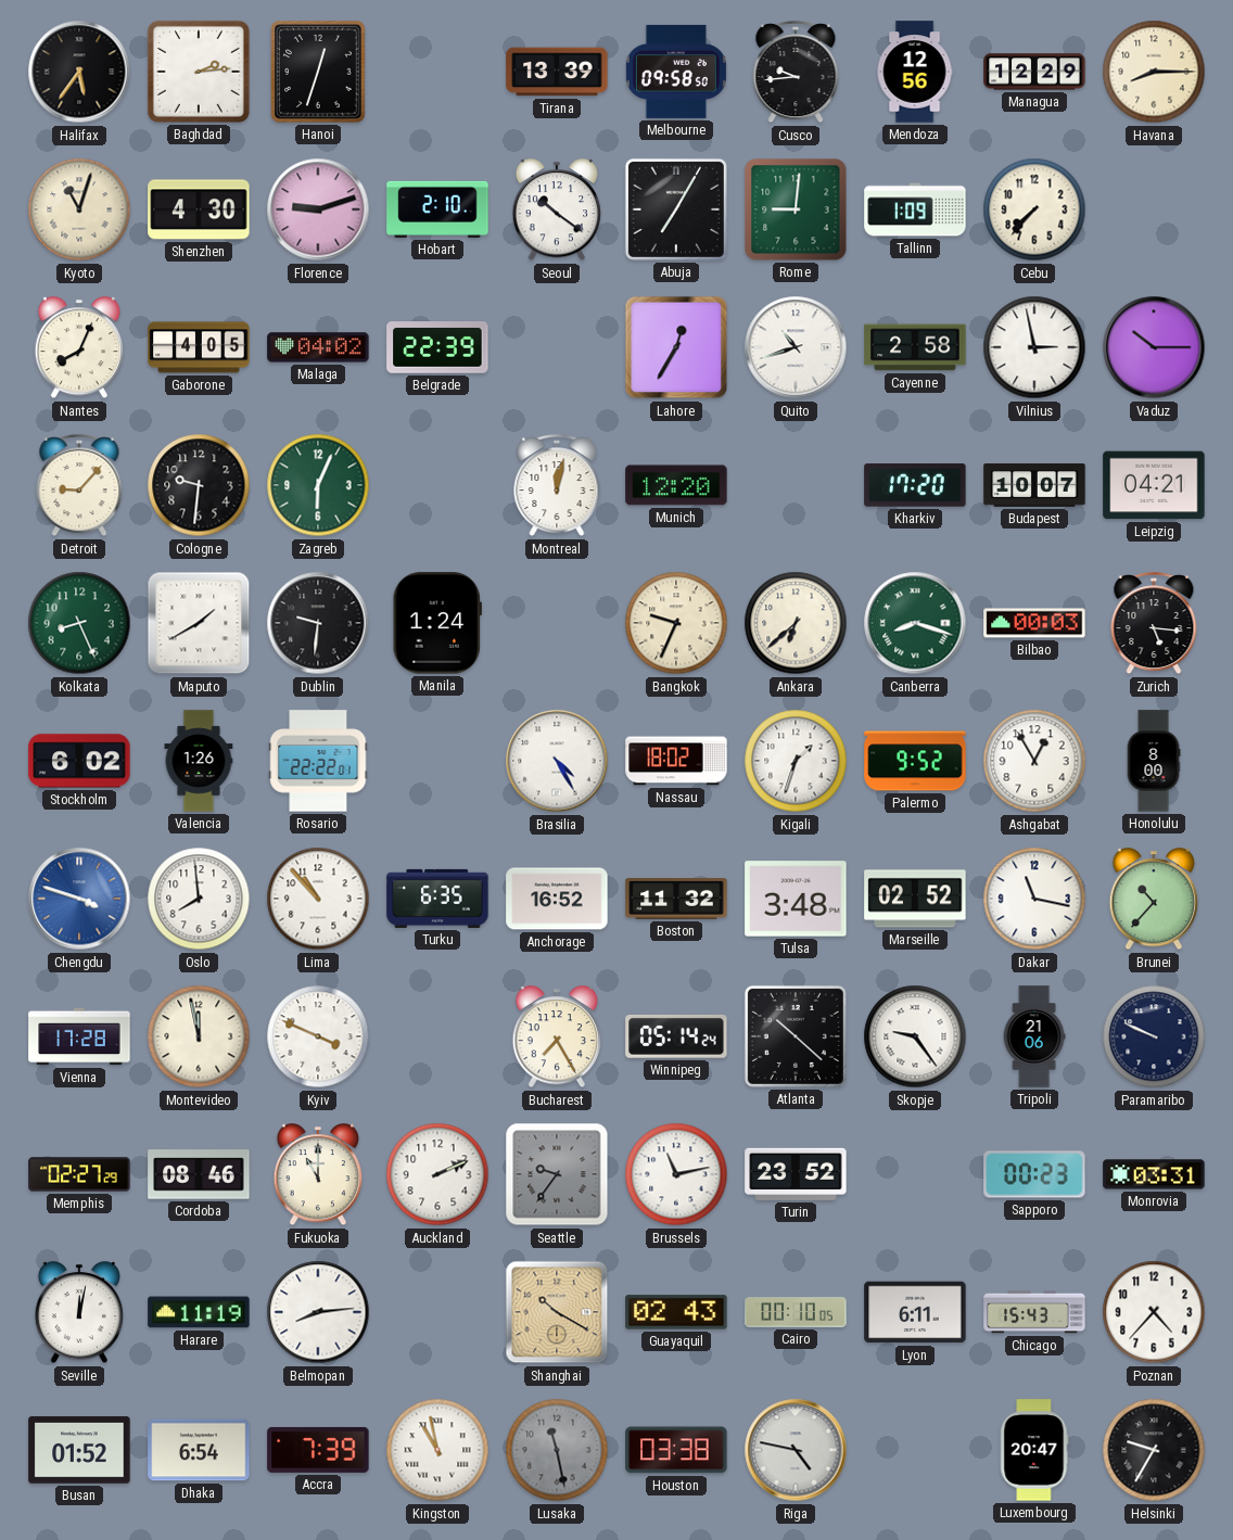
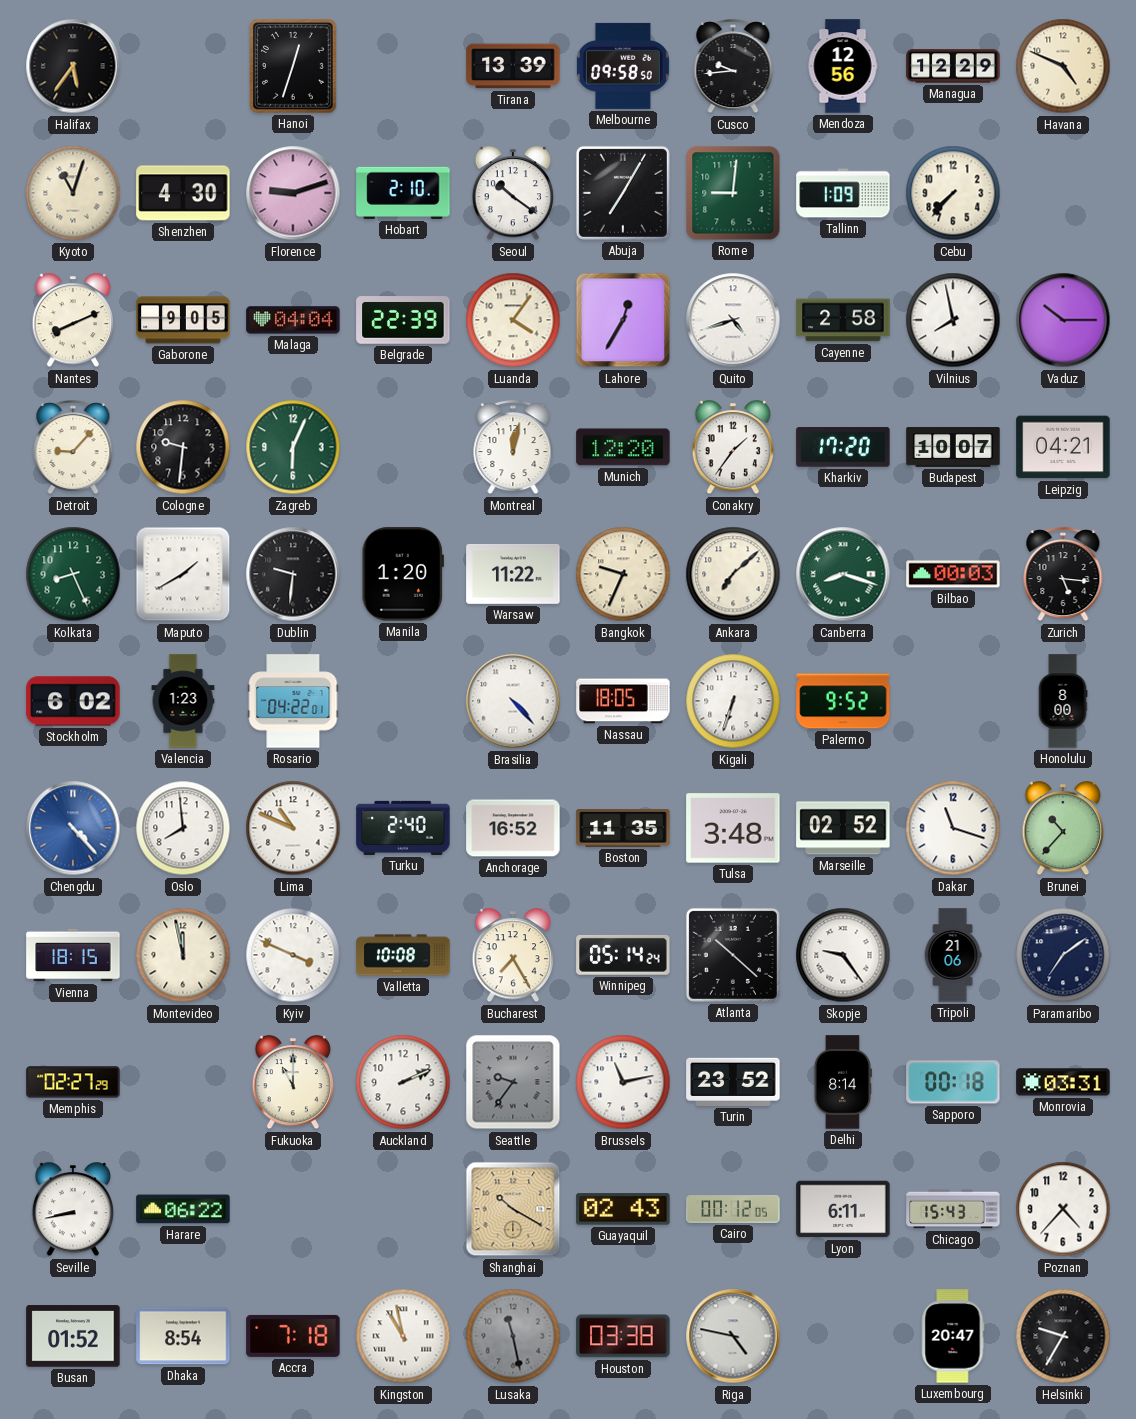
Baghdad: 2:14 -> none
Havana: 8:15 -> 4:49
Nantes: 8:04 -> 8:11
Gaborone: 4:05 -> 9:05
Malaga: 04:02 -> 04:04
Luanda: none -> 4:06
Quito: 10:42 -> 4:42
Vilnius: 2:58 -> 7:58
Conakry: none -> 1:36
Manila: 1:24 -> 1:20
Warsaw: none -> 11:22
Ankara: 6:38 -> 7:08
Valencia: 1:26 -> 1:23
Rosario: 22:22 -> 04:22
Brasilia: 4:25 -> 4:23
Nassau: 18:02 -> 18:05
Kigali: 1:33 -> 6:33
Ashgabat: 12:55 -> none
Chengdu: 3:48 -> 4:23
Lima: 10:53 -> 10:49
Turku: 6:35 -> 2:40
Boston: 11:32 -> 11:35
Dakar: 11:17 -> 11:18
Vienna: 17:28 -> 18:15
Valletta: none -> 10:08
Paramaribo: 9:49 -> 7:09
Cordoba: 08:46 -> none
Delhi: none -> 8:14
Sapporo: 00:23 -> 00:18
Seville: 12:02 -> 8:43
Harare: 11:19 -> 06:22
Belmopan: 8:14 -> none
Cairo: 00:10 -> 00:12
Dhaka: 6:54 -> 8:54
Accra: 7:39 -> 7:18
